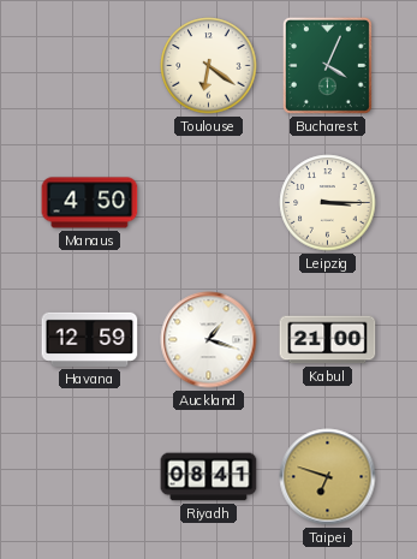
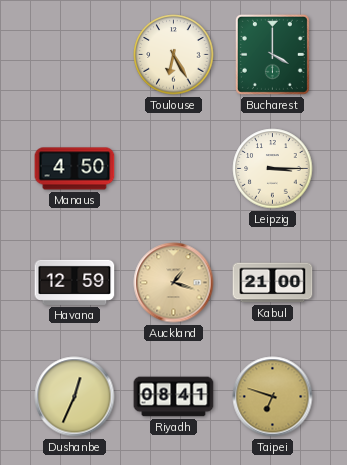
Toulouse: 6:21 -> 6:25
Bucharest: 4:04 -> 4:00
Auckland dial: white -> champagne
Dushanbe: none -> 12:34
